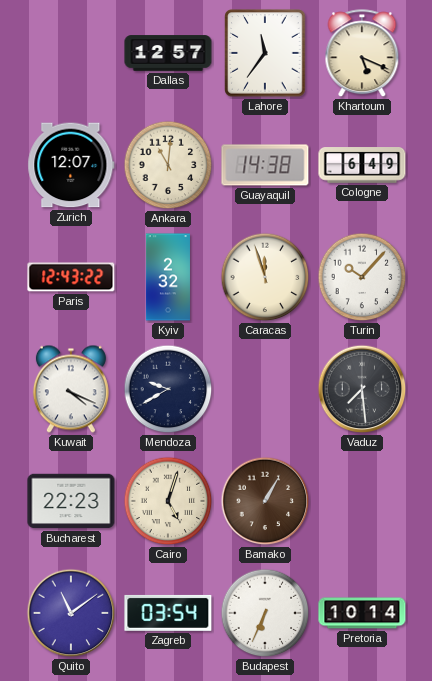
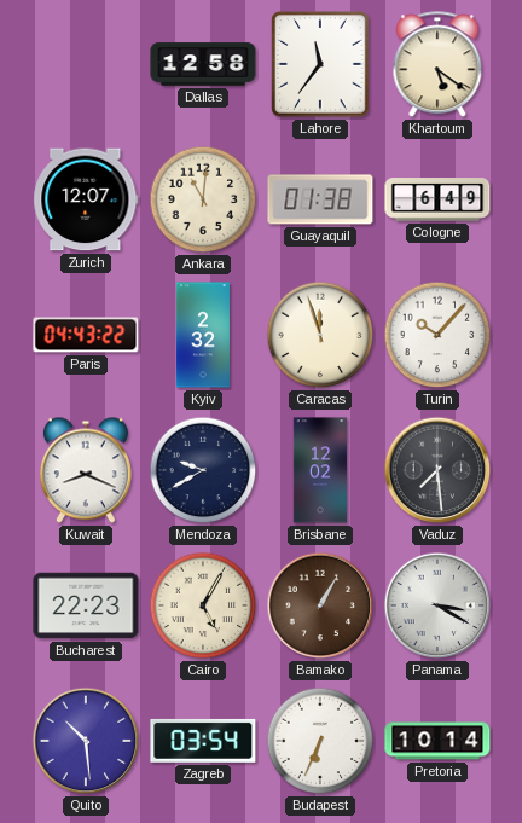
Dallas: 12:57 -> 12:58
Khartoum: 5:19 -> 5:21
Guayaquil: 14:38 -> 01:38
Paris: 12:43 -> 04:43
Kuwait: 4:19 -> 8:19
Brisbane: none -> 12:02
Cairo: 5:03 -> 5:05
Panama: none -> 3:20
Quito: 11:09 -> 10:29
